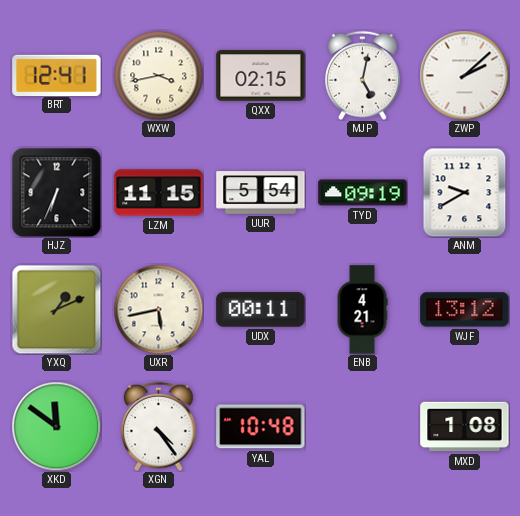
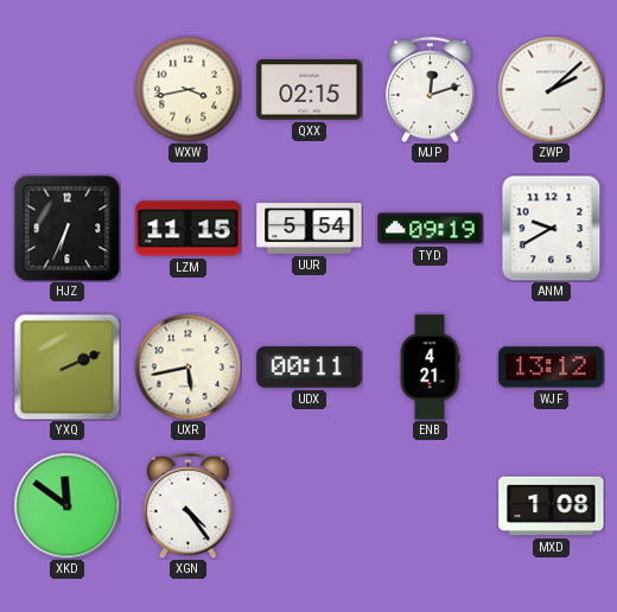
BRT: 12:41 -> none
MJP: 5:02 -> 12:12
YXQ: 1:11 -> 2:11
YAL: 10:48 -> none
